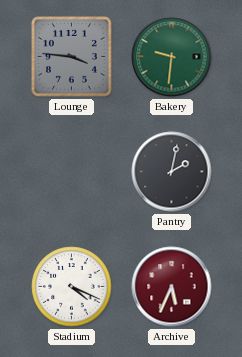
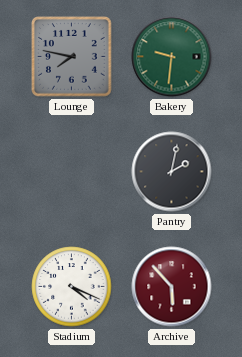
Lounge: 3:46 -> 7:47
Archive: 5:34 -> 5:53
